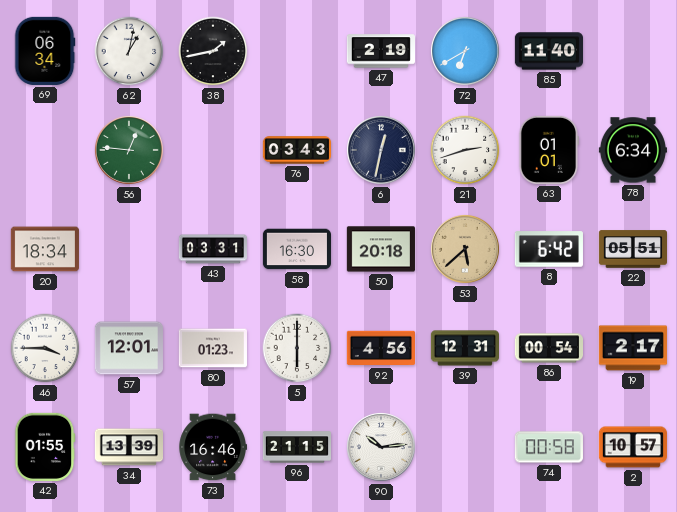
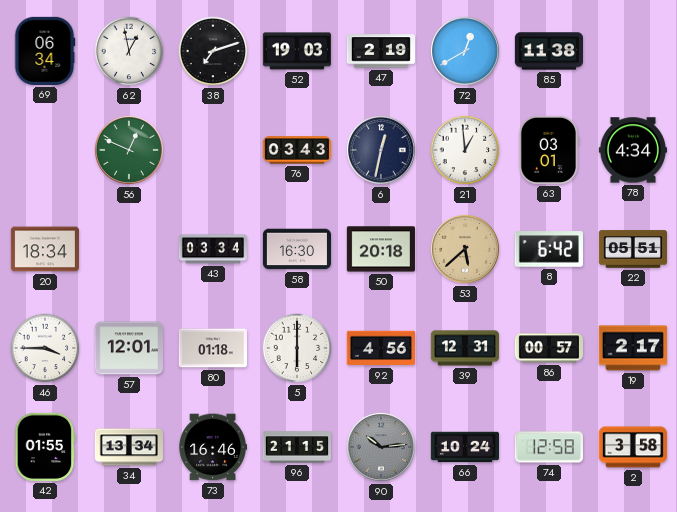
62: 1:02 -> 12:58
38: 1:43 -> 7:12
52: none -> 19:03
72: 6:40 -> 12:40
85: 11:40 -> 11:38
56: 12:46 -> 12:49
21: 2:42 -> 12:59
63: 01:01 -> 03:01
78: 6:34 -> 4:34
43: 03:31 -> 03:34
80: 01:23 -> 01:18
86: 00:54 -> 00:57
34: 13:39 -> 13:34
90 dial: white -> grey
66: none -> 10:24
74: 00:58 -> 12:58
2: 10:57 -> 3:58
